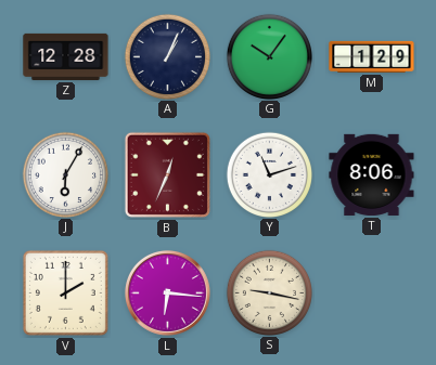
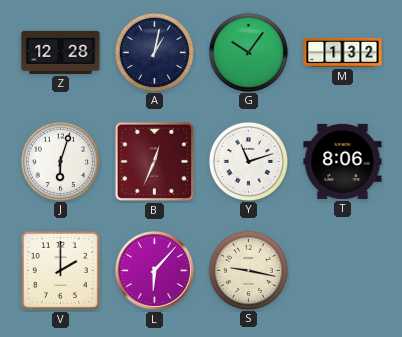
A: 1:04 -> 1:02
M: 1:29 -> 1:32
J: 6:05 -> 6:03
L: 6:16 -> 6:07
